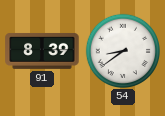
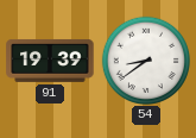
91: 8:39 -> 19:39
